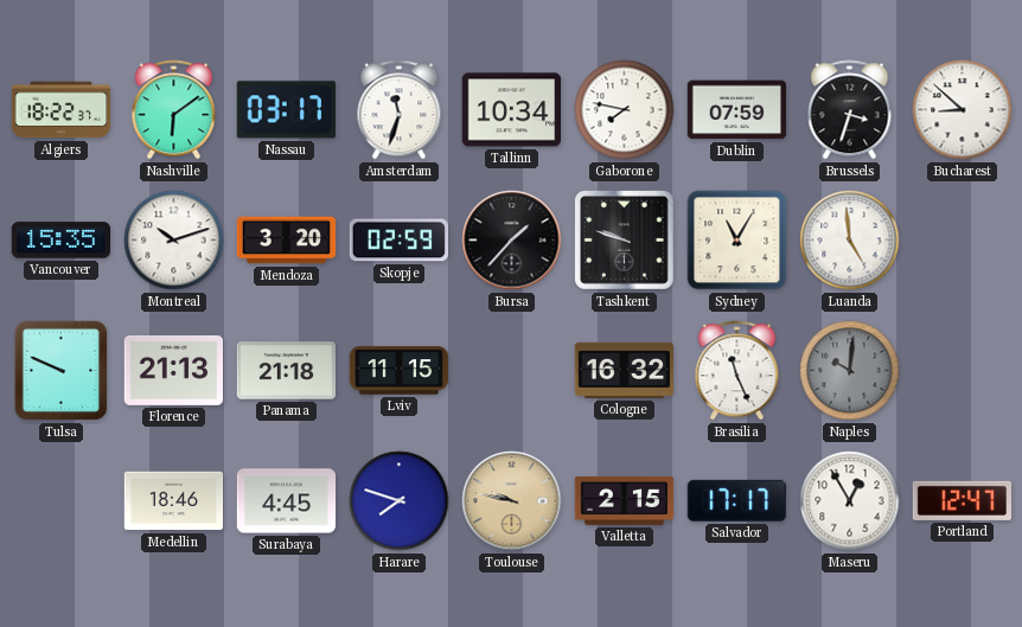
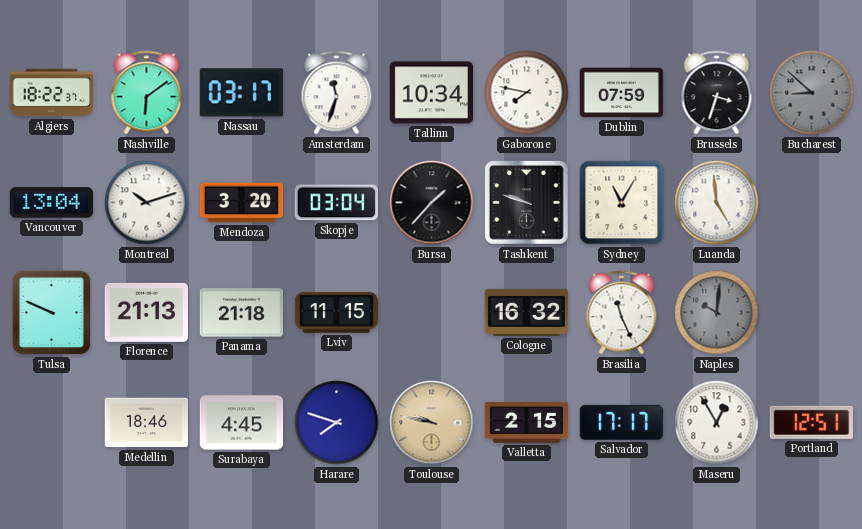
Bucharest dial: white -> grey
Vancouver: 15:35 -> 13:04
Skopje: 02:59 -> 03:04
Portland: 12:47 -> 12:51
